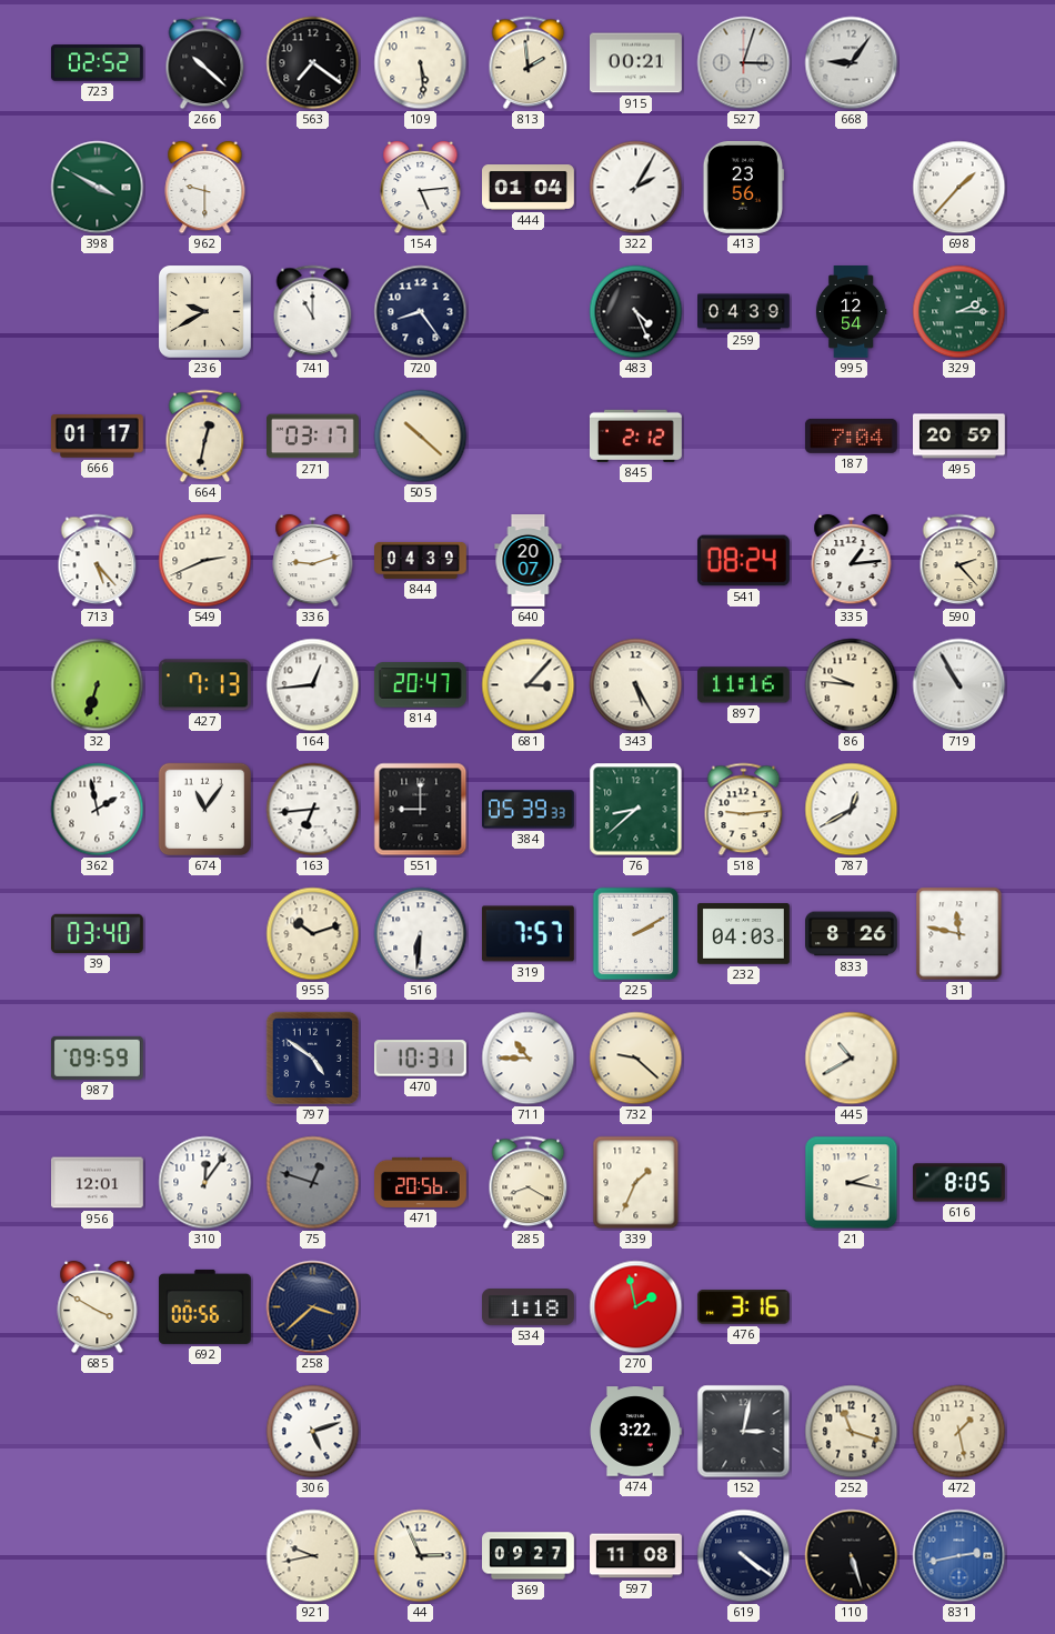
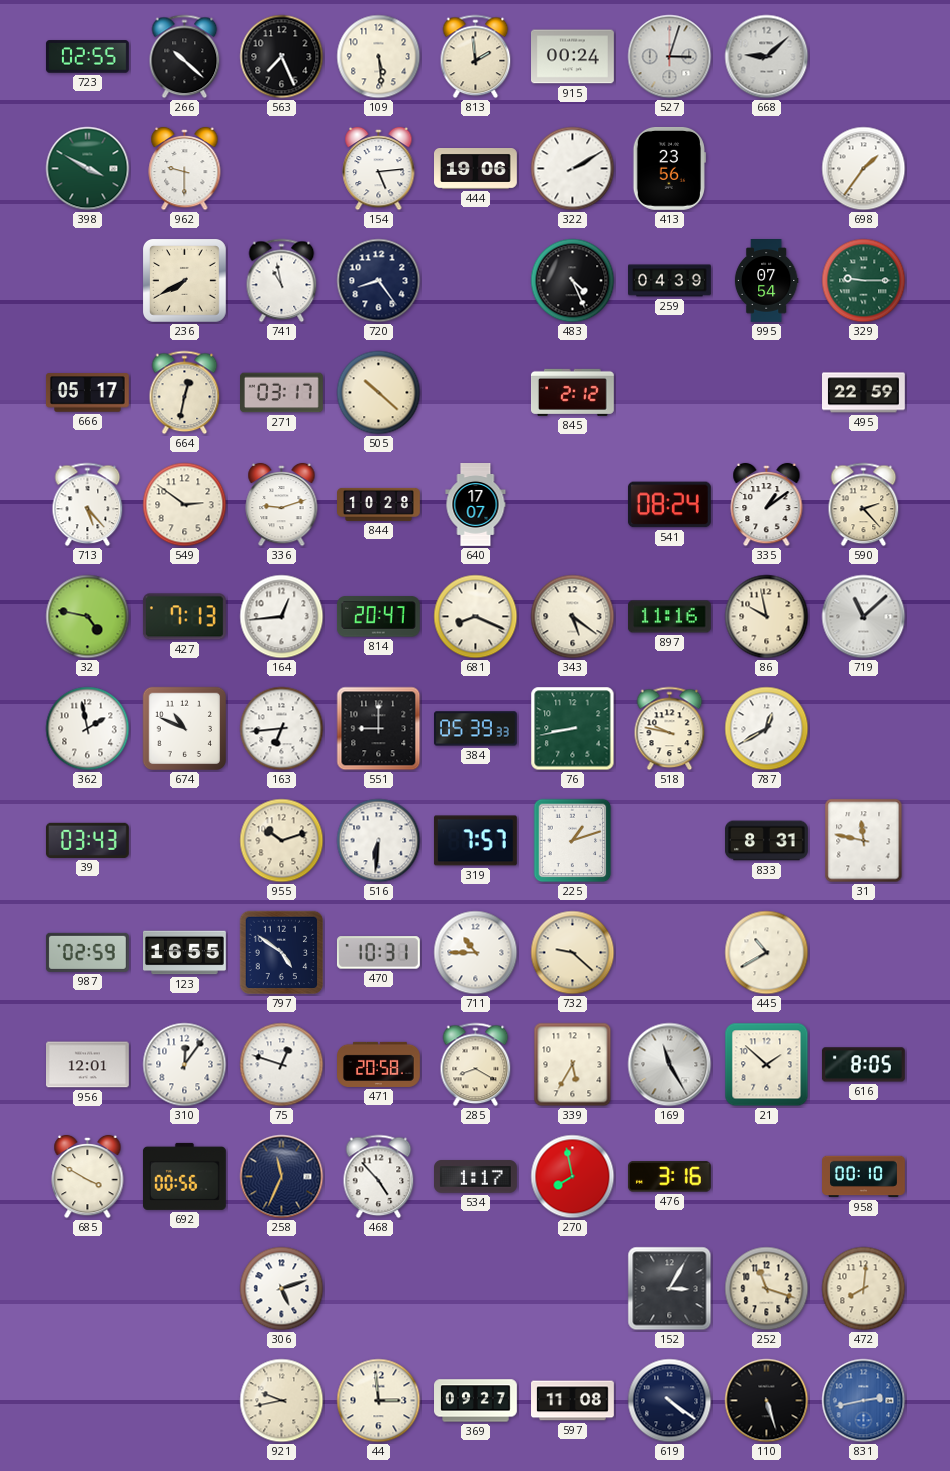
723: 02:52 -> 02:55
563: 7:21 -> 7:26
915: 00:21 -> 00:24
668: 9:06 -> 9:08
444: 01:04 -> 19:06
322: 2:05 -> 2:10
698: 1:37 -> 1:36
236: 9:40 -> 7:40
741: 11:00 -> 10:58
995: 12:54 -> 07:54
329: 2:15 -> 9:15
666: 01:17 -> 05:17
187: 7:04 -> none
495: 20:59 -> 22:59
549: 2:41 -> 2:51
844: 04:39 -> 10:28
640: 20:07 -> 17:07
335: 1:14 -> 1:09
32: 6:33 -> 4:47
681: 3:07 -> 8:19
343: 5:25 -> 5:21
86: 9:46 -> 9:58
719: 10:55 -> 11:08
674: 11:06 -> 10:49
76: 8:38 -> 8:43
518: 9:14 -> 9:47
39: 03:40 -> 03:43
225: 2:10 -> 1:12
232: 04:03 -> none
833: 8:26 -> 8:31
987: 09:59 -> 02:59
123: none -> 16:55
75 dial: grey -> white
471: 20:56 -> 20:58
339: 1:34 -> 5:35
169: none -> 11:25
21: 2:17 -> 1:52
258: 3:38 -> 11:34
468: none -> 4:53
534: 1:18 -> 1:17
270: 1:58 -> 7:58
958: none -> 00:10
474: 3:22 -> none
152: 3:02 -> 3:05
472: 1:28 -> 8:01
44: 2:56 -> 2:59
